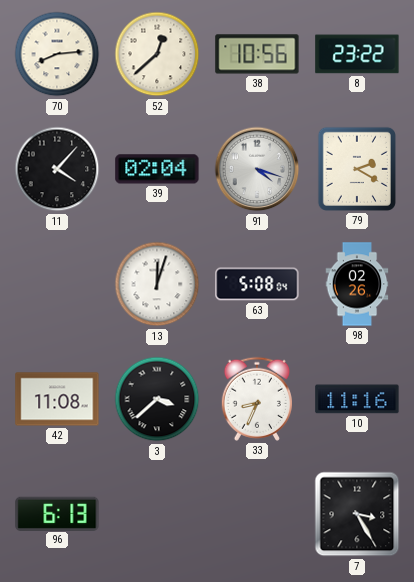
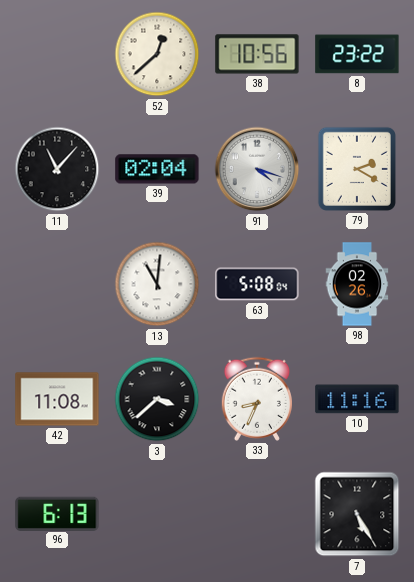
70: 8:14 -> none
11: 4:07 -> 11:07
13: 12:03 -> 11:01
7: 3:25 -> 5:25
